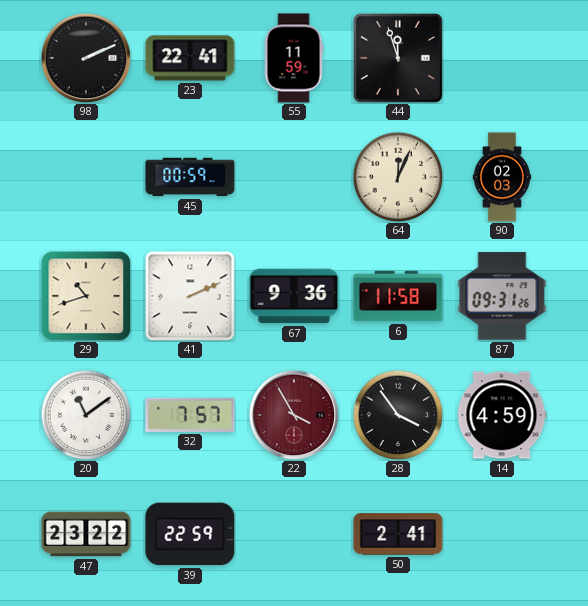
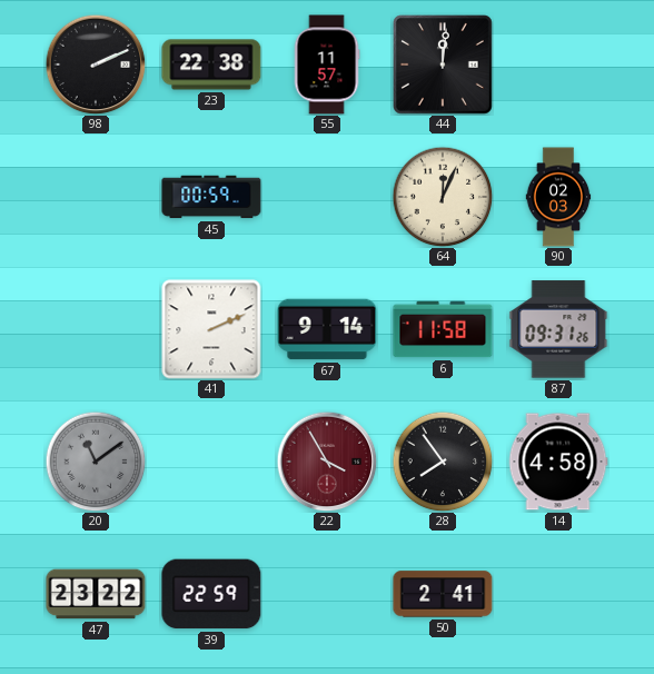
23: 22:41 -> 22:38
55: 11:59 -> 11:57
44: 11:57 -> 12:01
29: 10:42 -> none
67: 9:36 -> 9:14
20 dial: white -> grey
32: 7:57 -> none
28: 3:54 -> 7:54
14: 4:59 -> 4:58
